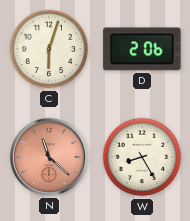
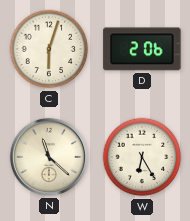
N dial: salmon -> cream
W: 8:25 -> 6:25
